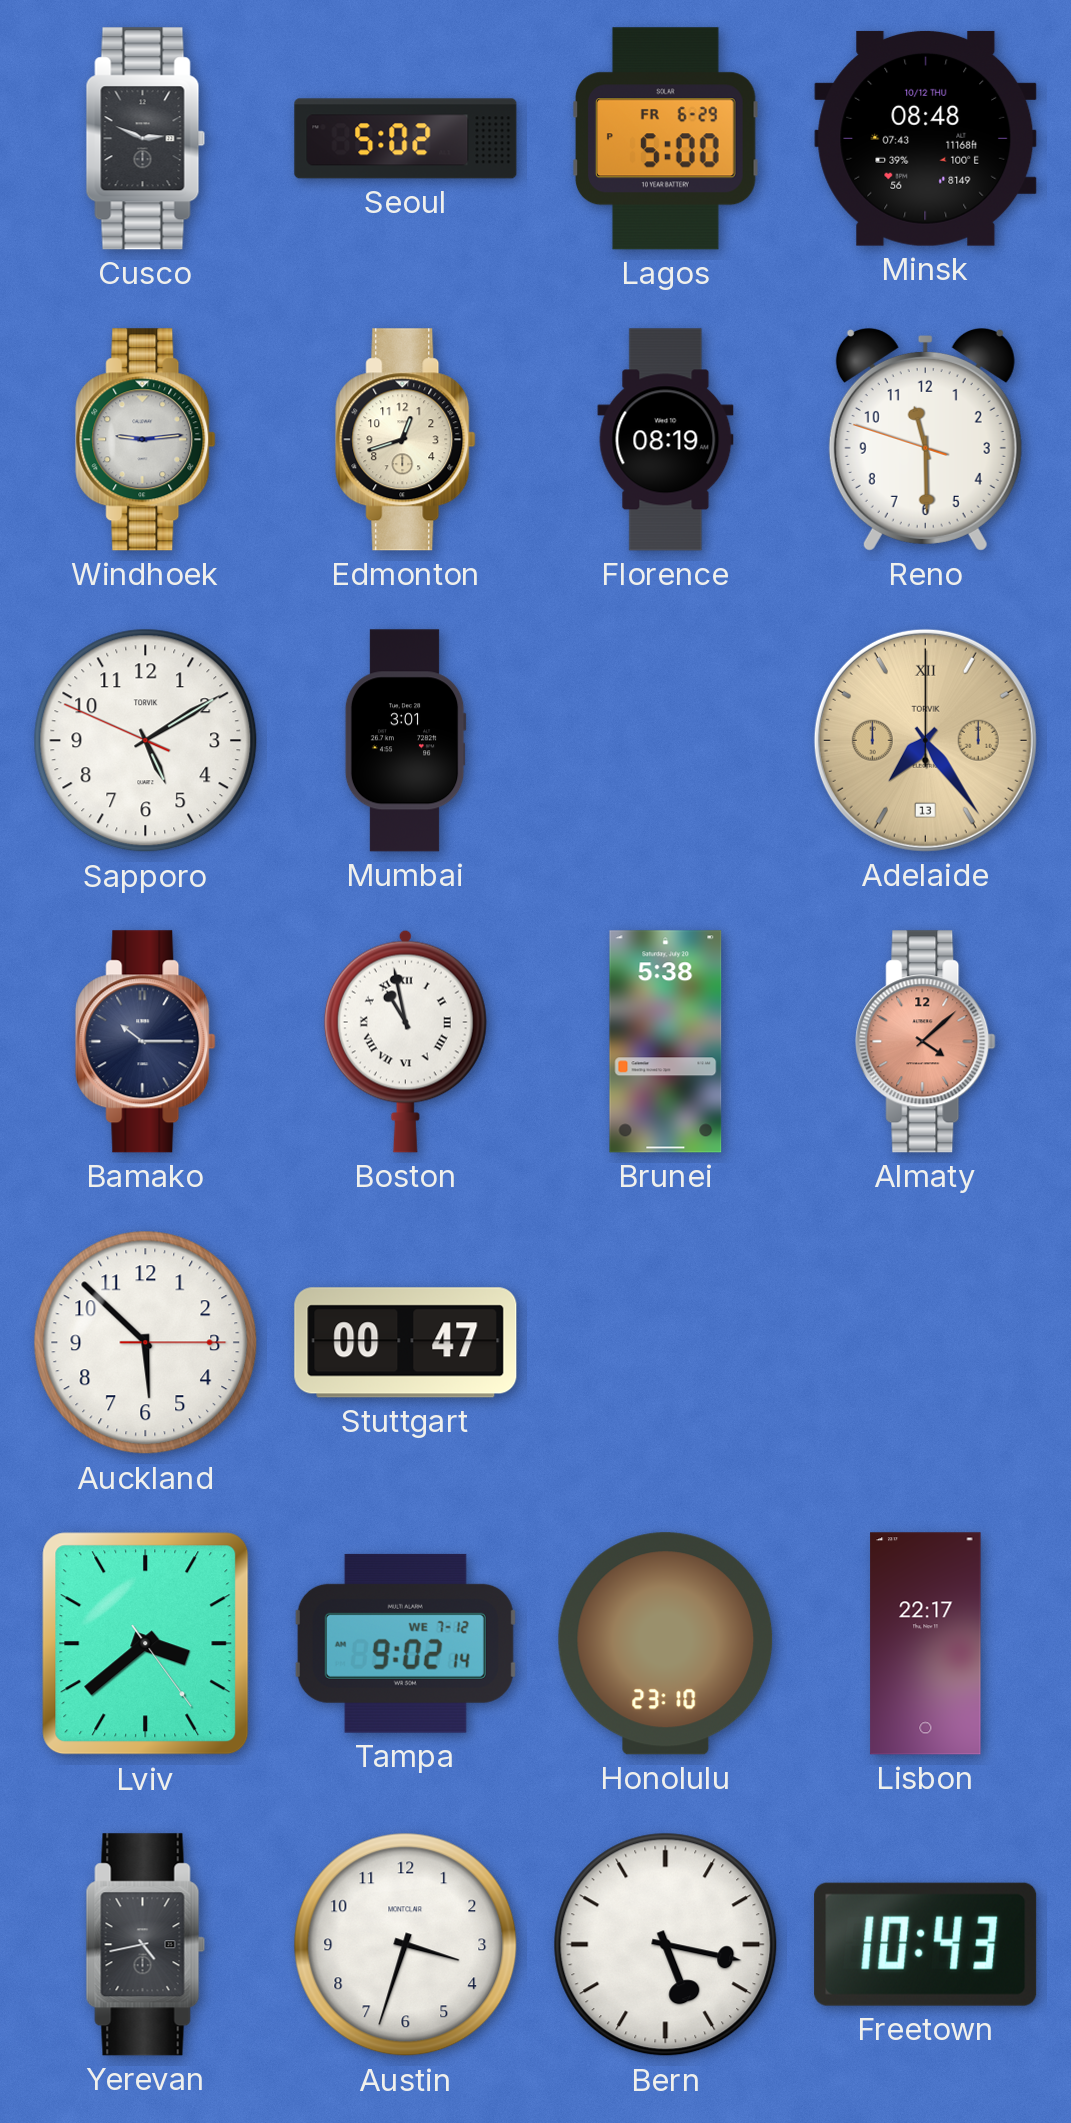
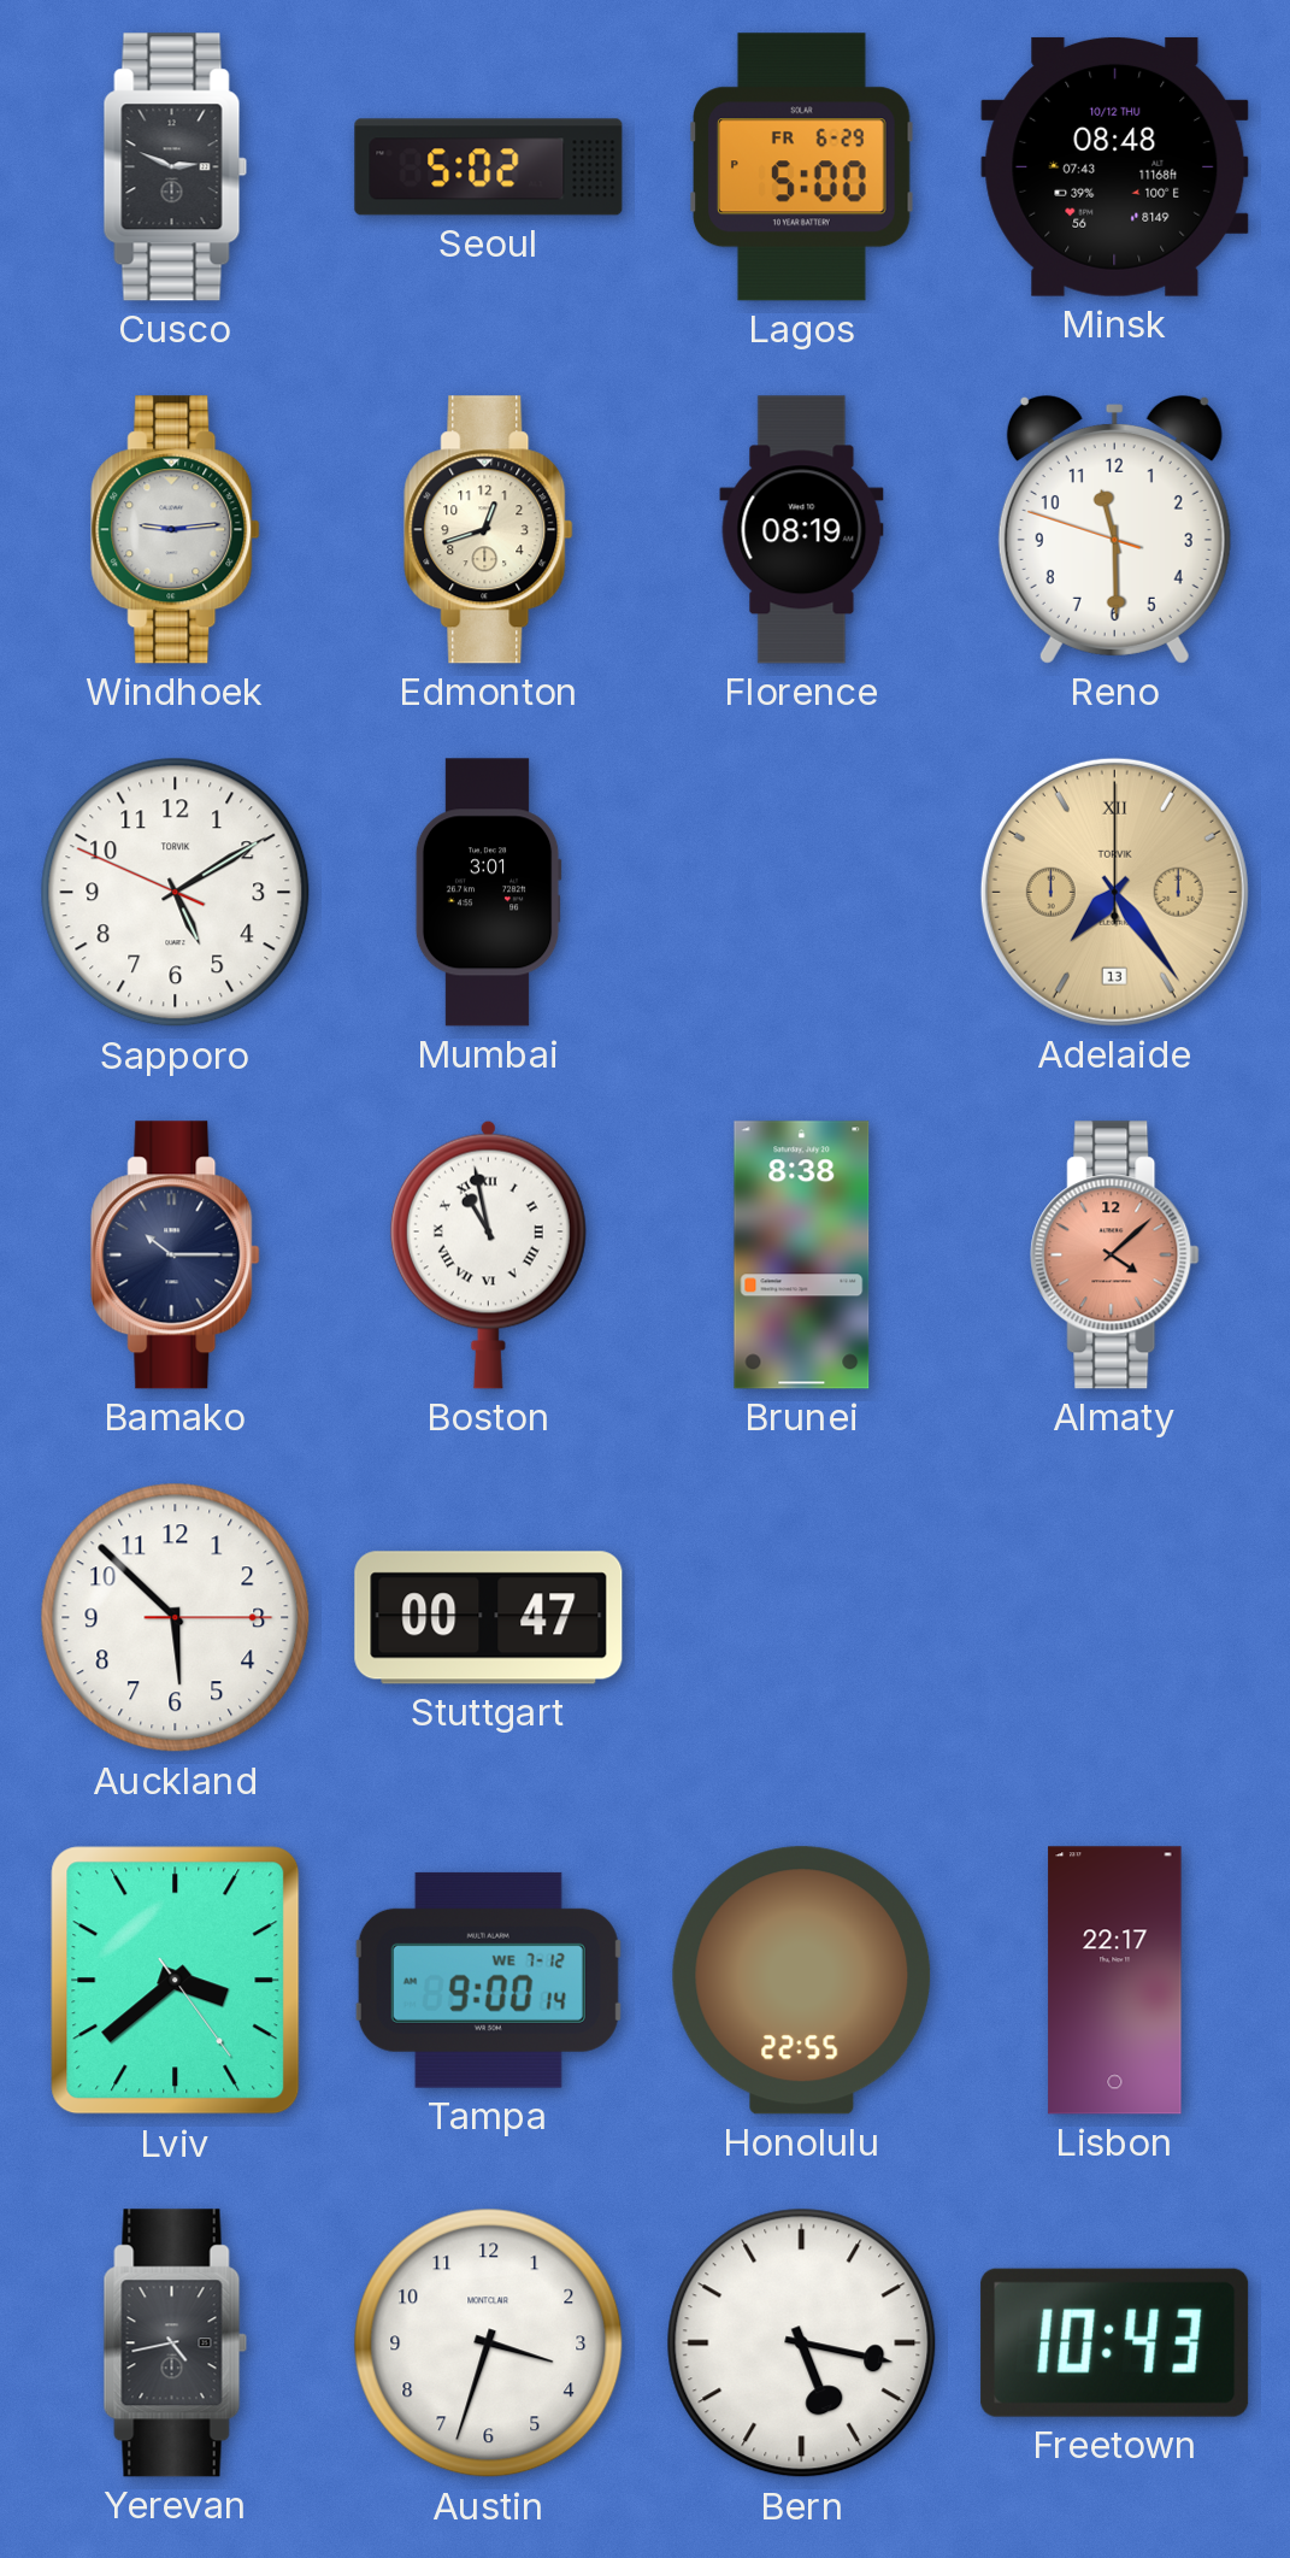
Brunei: 5:38 -> 8:38
Tampa: 9:02 -> 9:00
Honolulu: 23:10 -> 22:55
